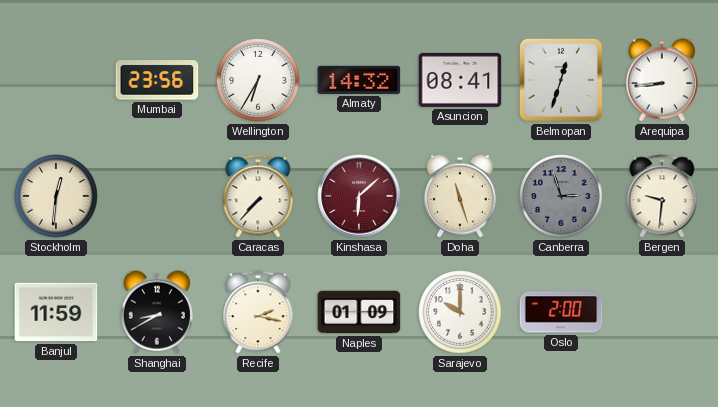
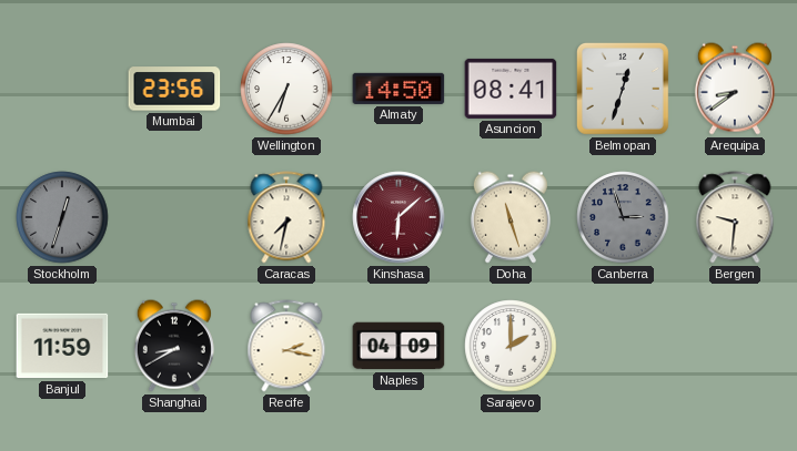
Almaty: 14:32 -> 14:50
Arequipa: 8:44 -> 8:39
Stockholm: 12:31 -> 12:33
Stockholm dial: cream -> grey
Caracas: 7:37 -> 7:32
Naples: 01:09 -> 04:09
Sarajevo: 10:00 -> 2:00
Oslo: 2:00 -> none
